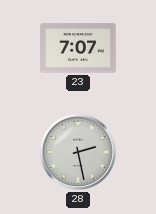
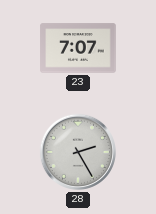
28: 2:28 -> 2:25
